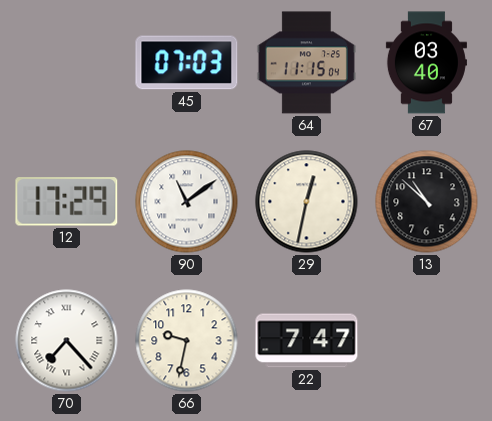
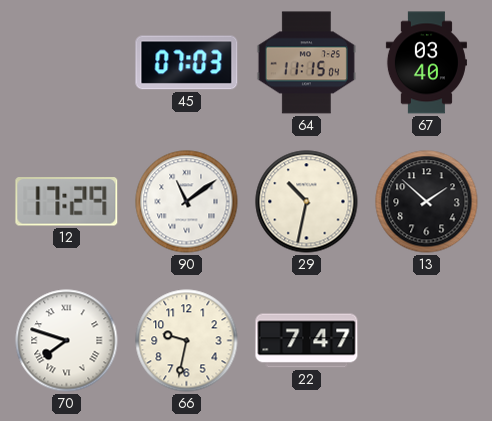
29: 12:32 -> 10:32
13: 10:52 -> 1:52
70: 7:23 -> 7:48
